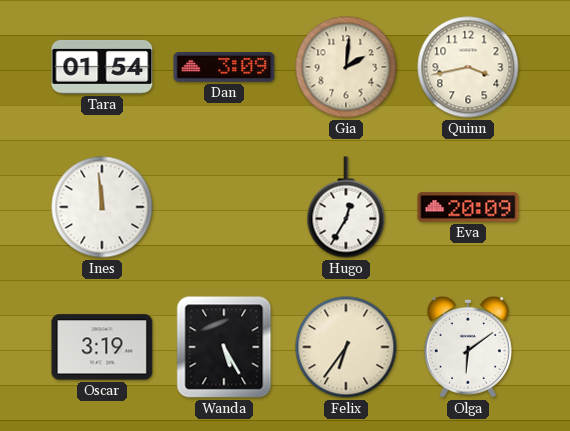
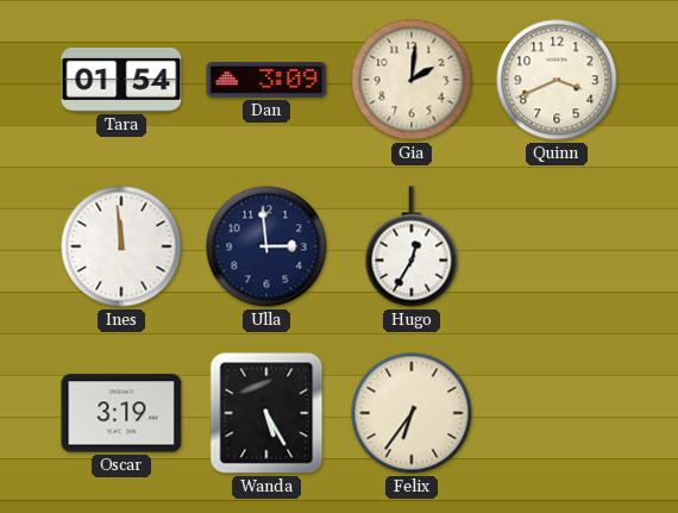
Quinn: 3:43 -> 3:41
Ulla: none -> 2:59
Eva: 20:09 -> none
Olga: 6:09 -> none
